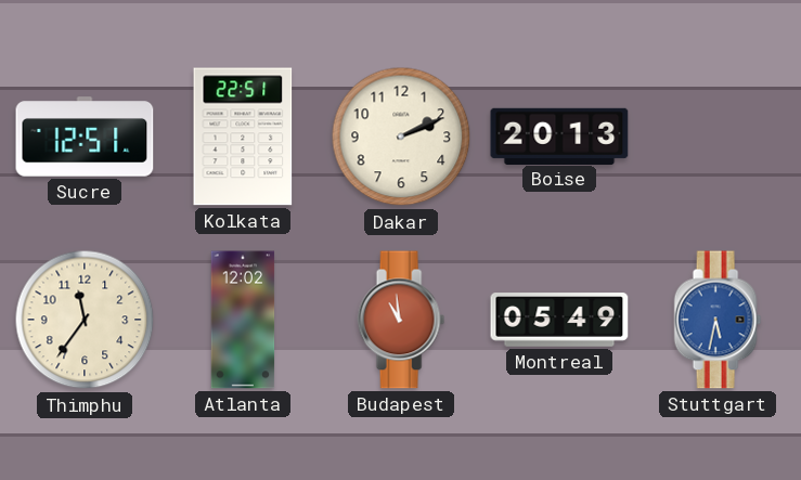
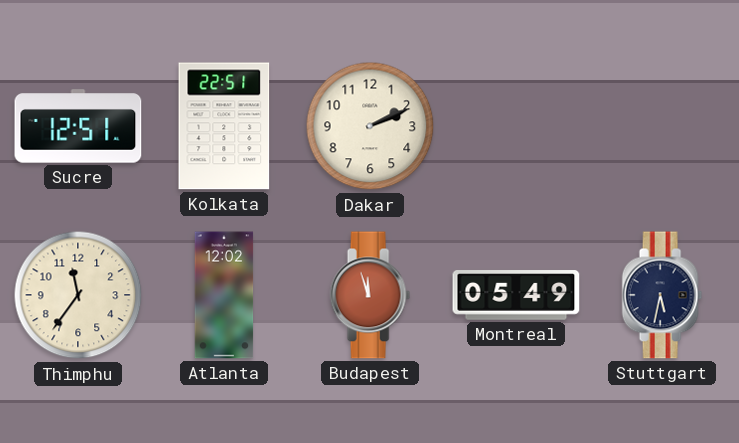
Boise: 20:13 -> none
Budapest: 10:59 -> 11:57
Stuttgart dial: blue -> navy
